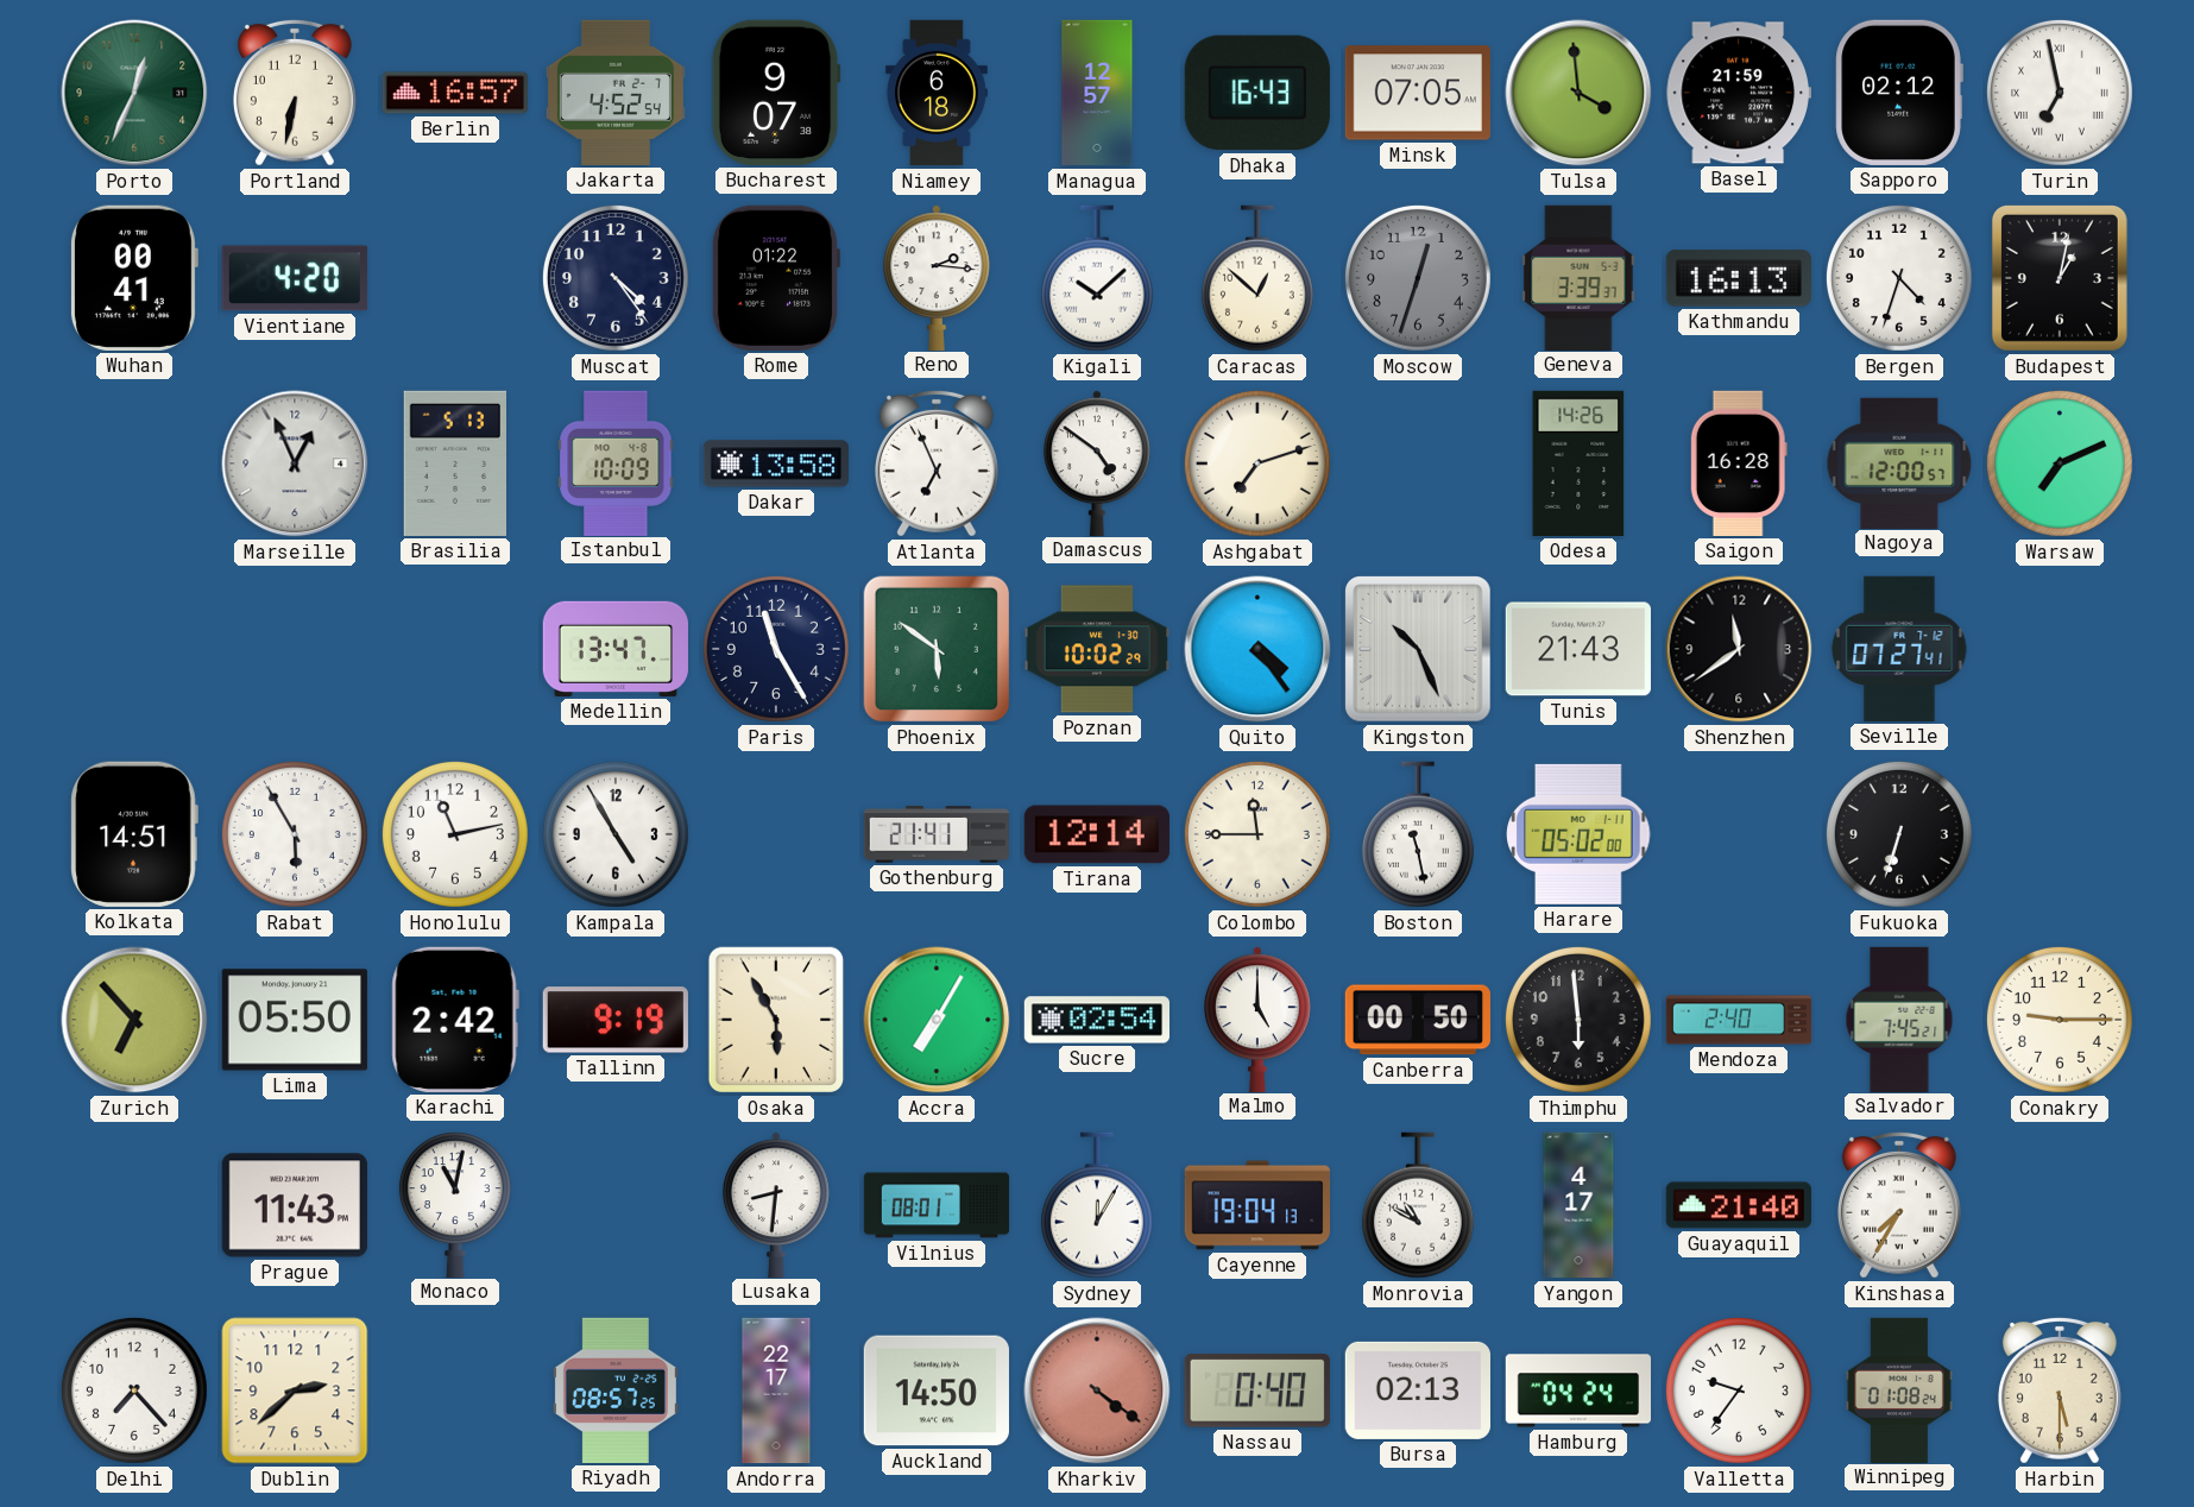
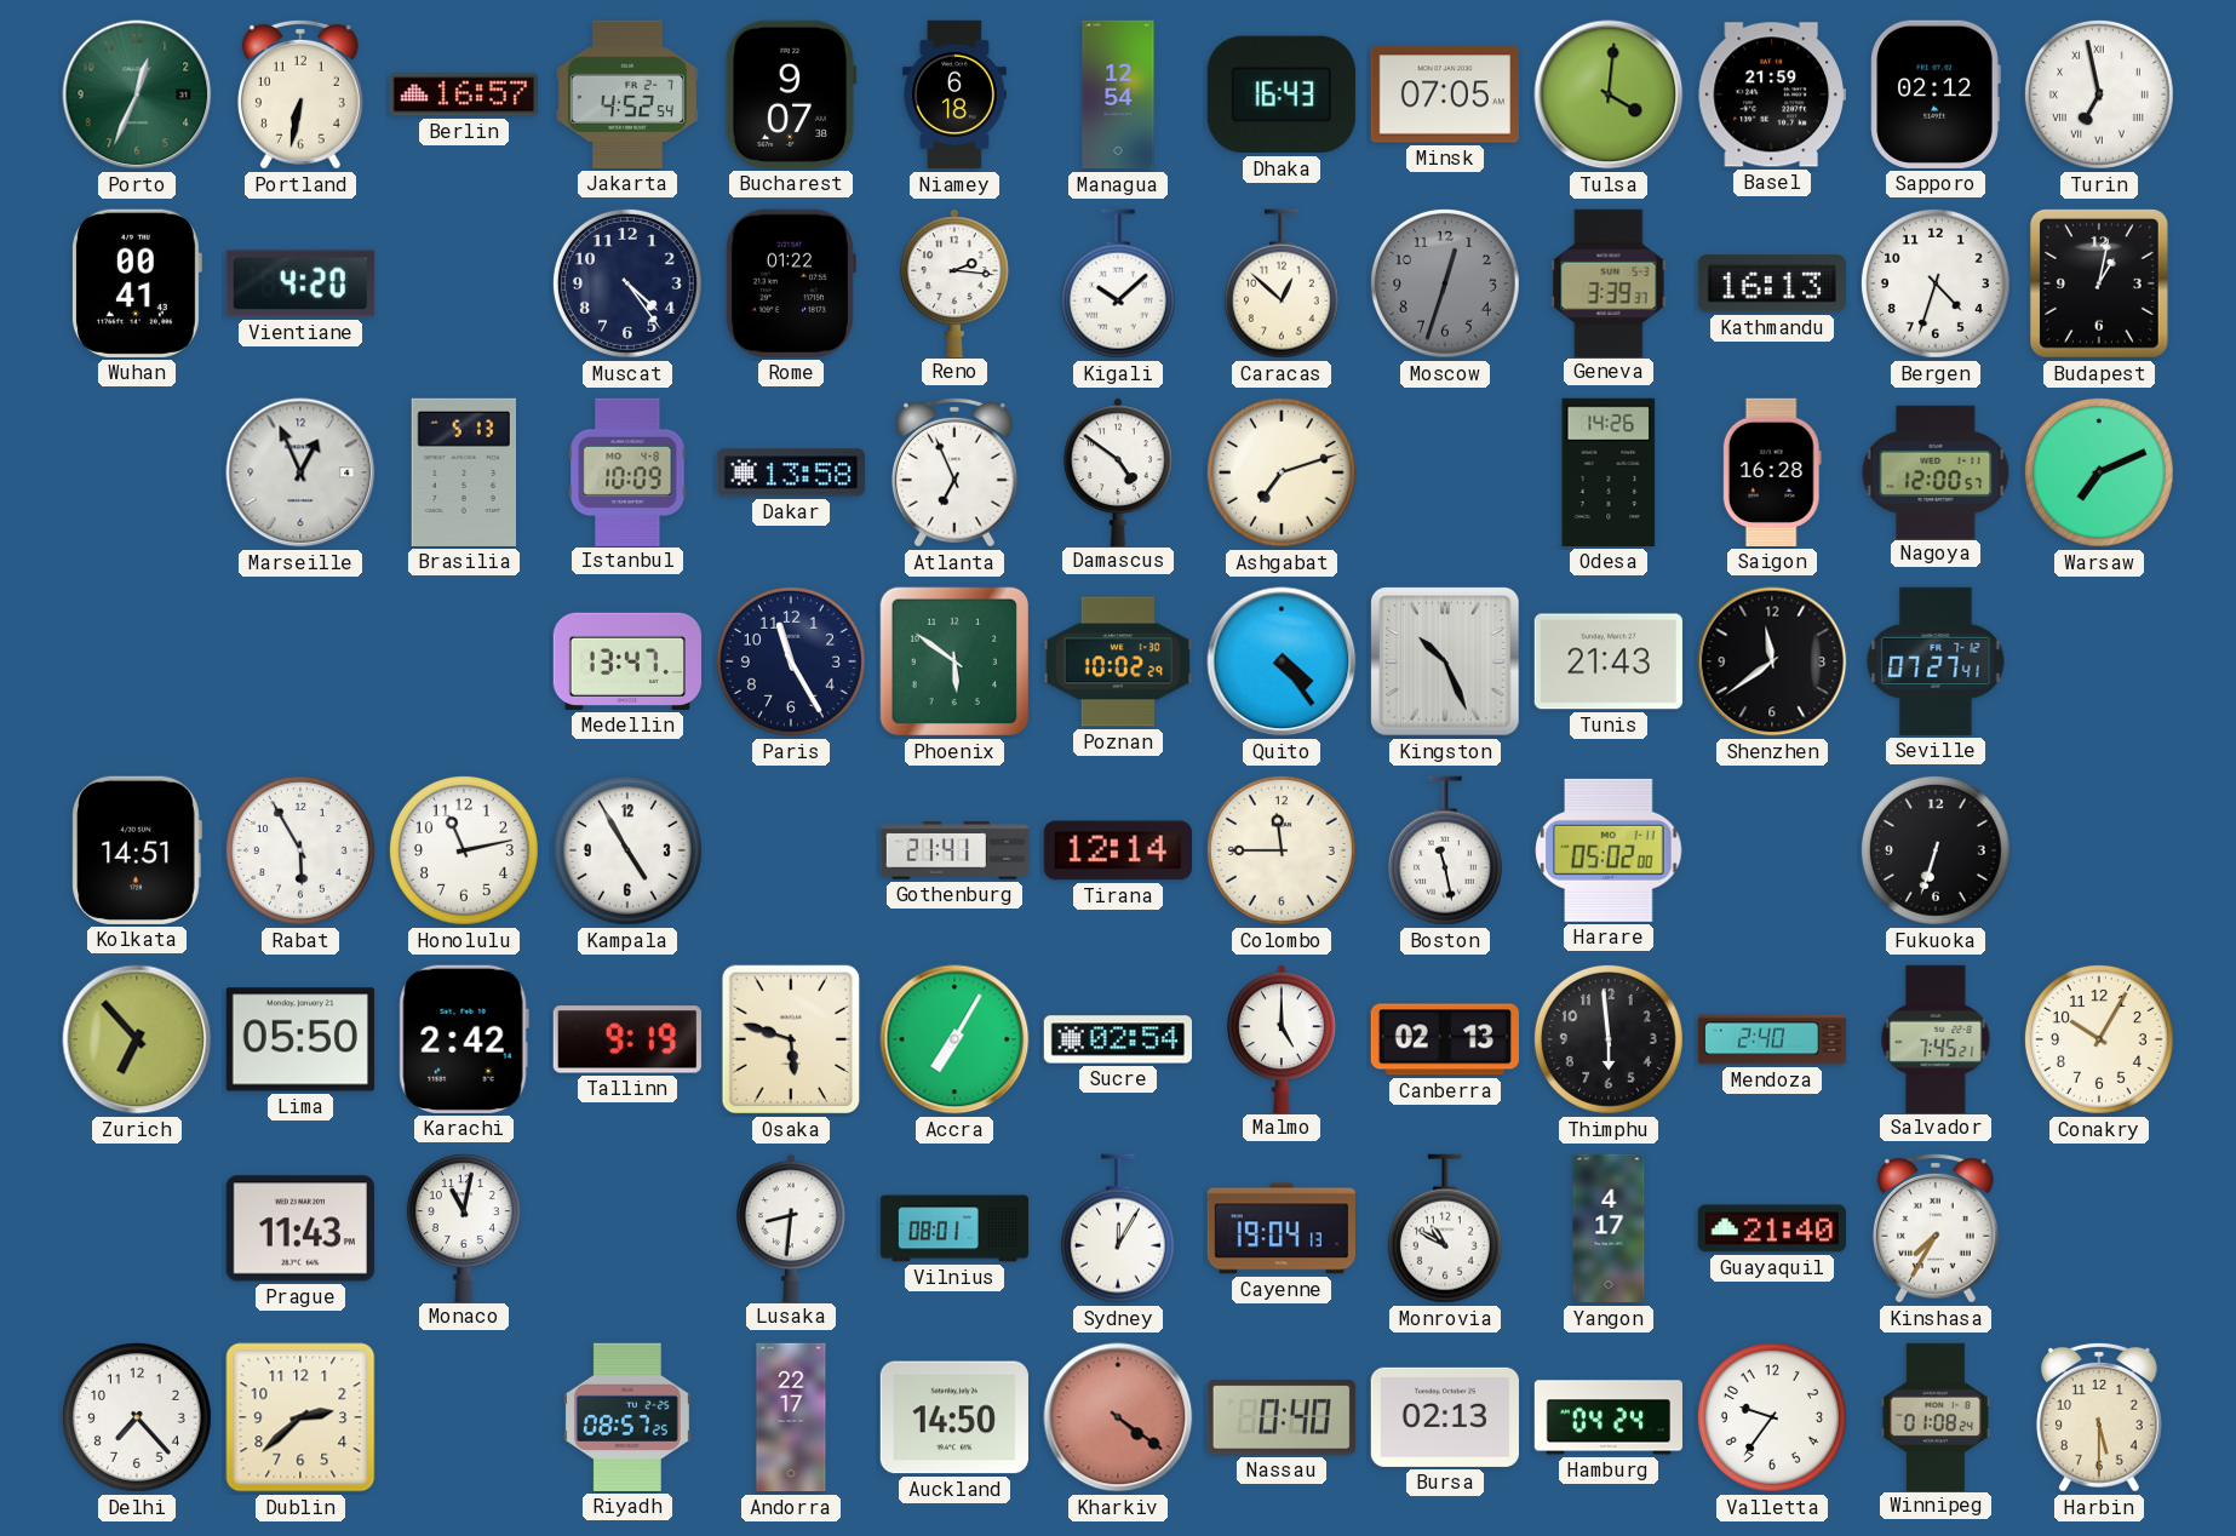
Managua: 12:57 -> 12:54
Tulsa: 3:59 -> 4:01
Osaka: 5:55 -> 5:48
Canberra: 00:50 -> 02:13
Conakry: 9:15 -> 10:05
